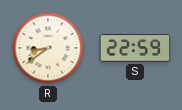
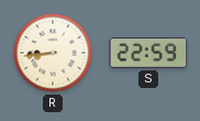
R: 8:39 -> 8:44
